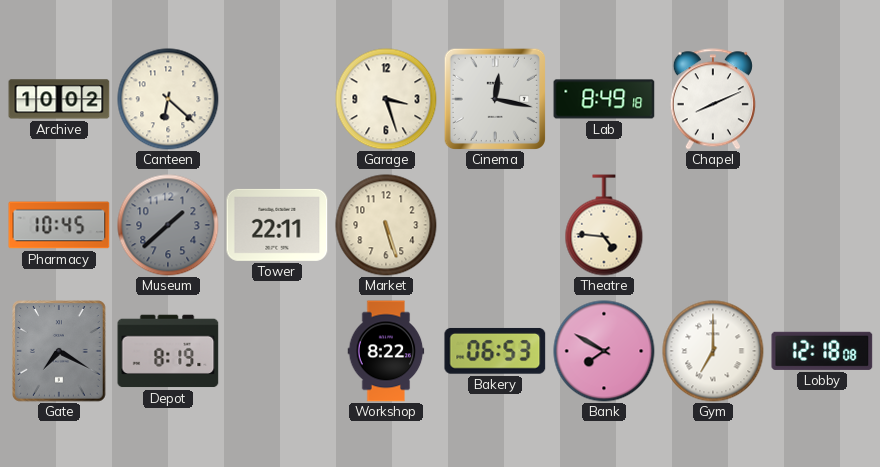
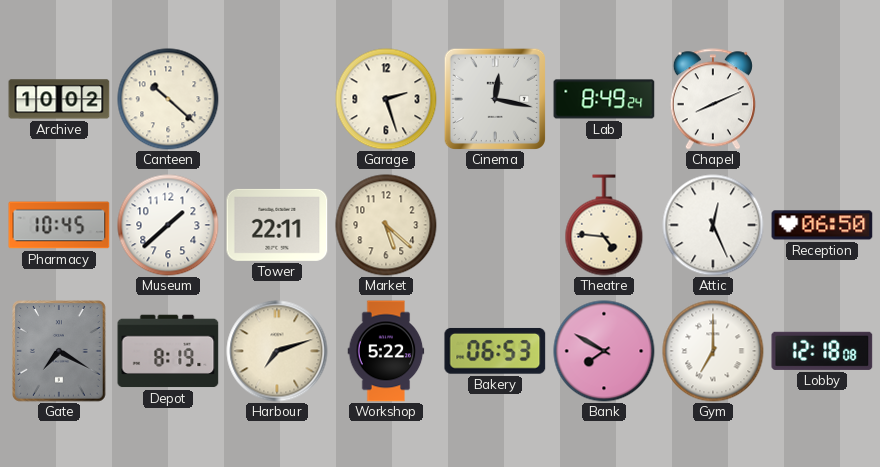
Canteen: 6:22 -> 10:22
Garage: 3:27 -> 2:27
Lab: 8:49:18 -> 8:49:24
Museum dial: grey -> white
Market: 5:27 -> 5:22
Attic: none -> 12:26
Reception: none -> 06:50
Harbour: none -> 7:12
Workshop: 8:22 -> 5:22
